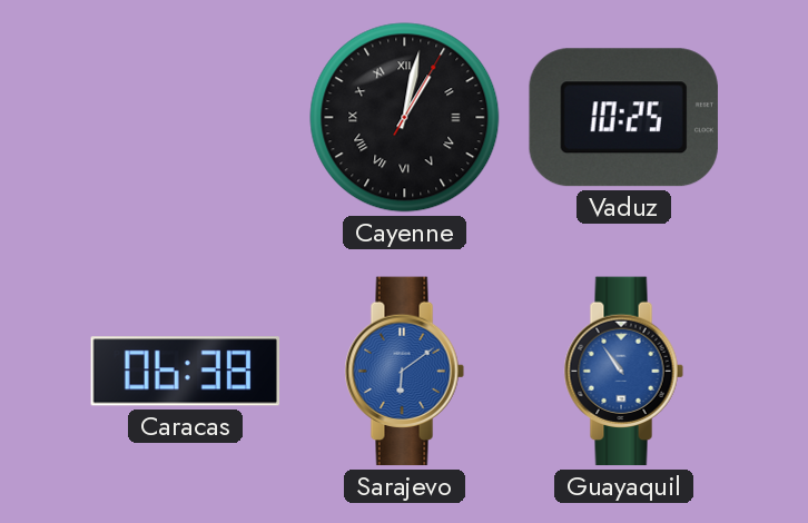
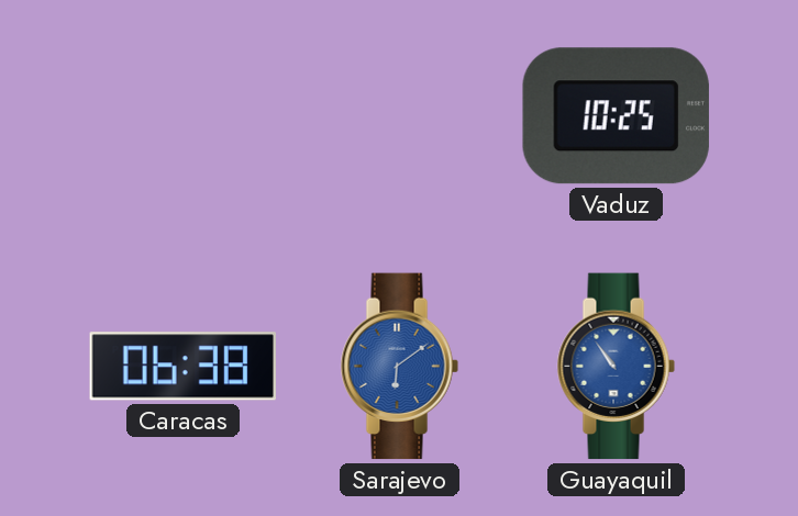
Cayenne: 1:02 -> none
